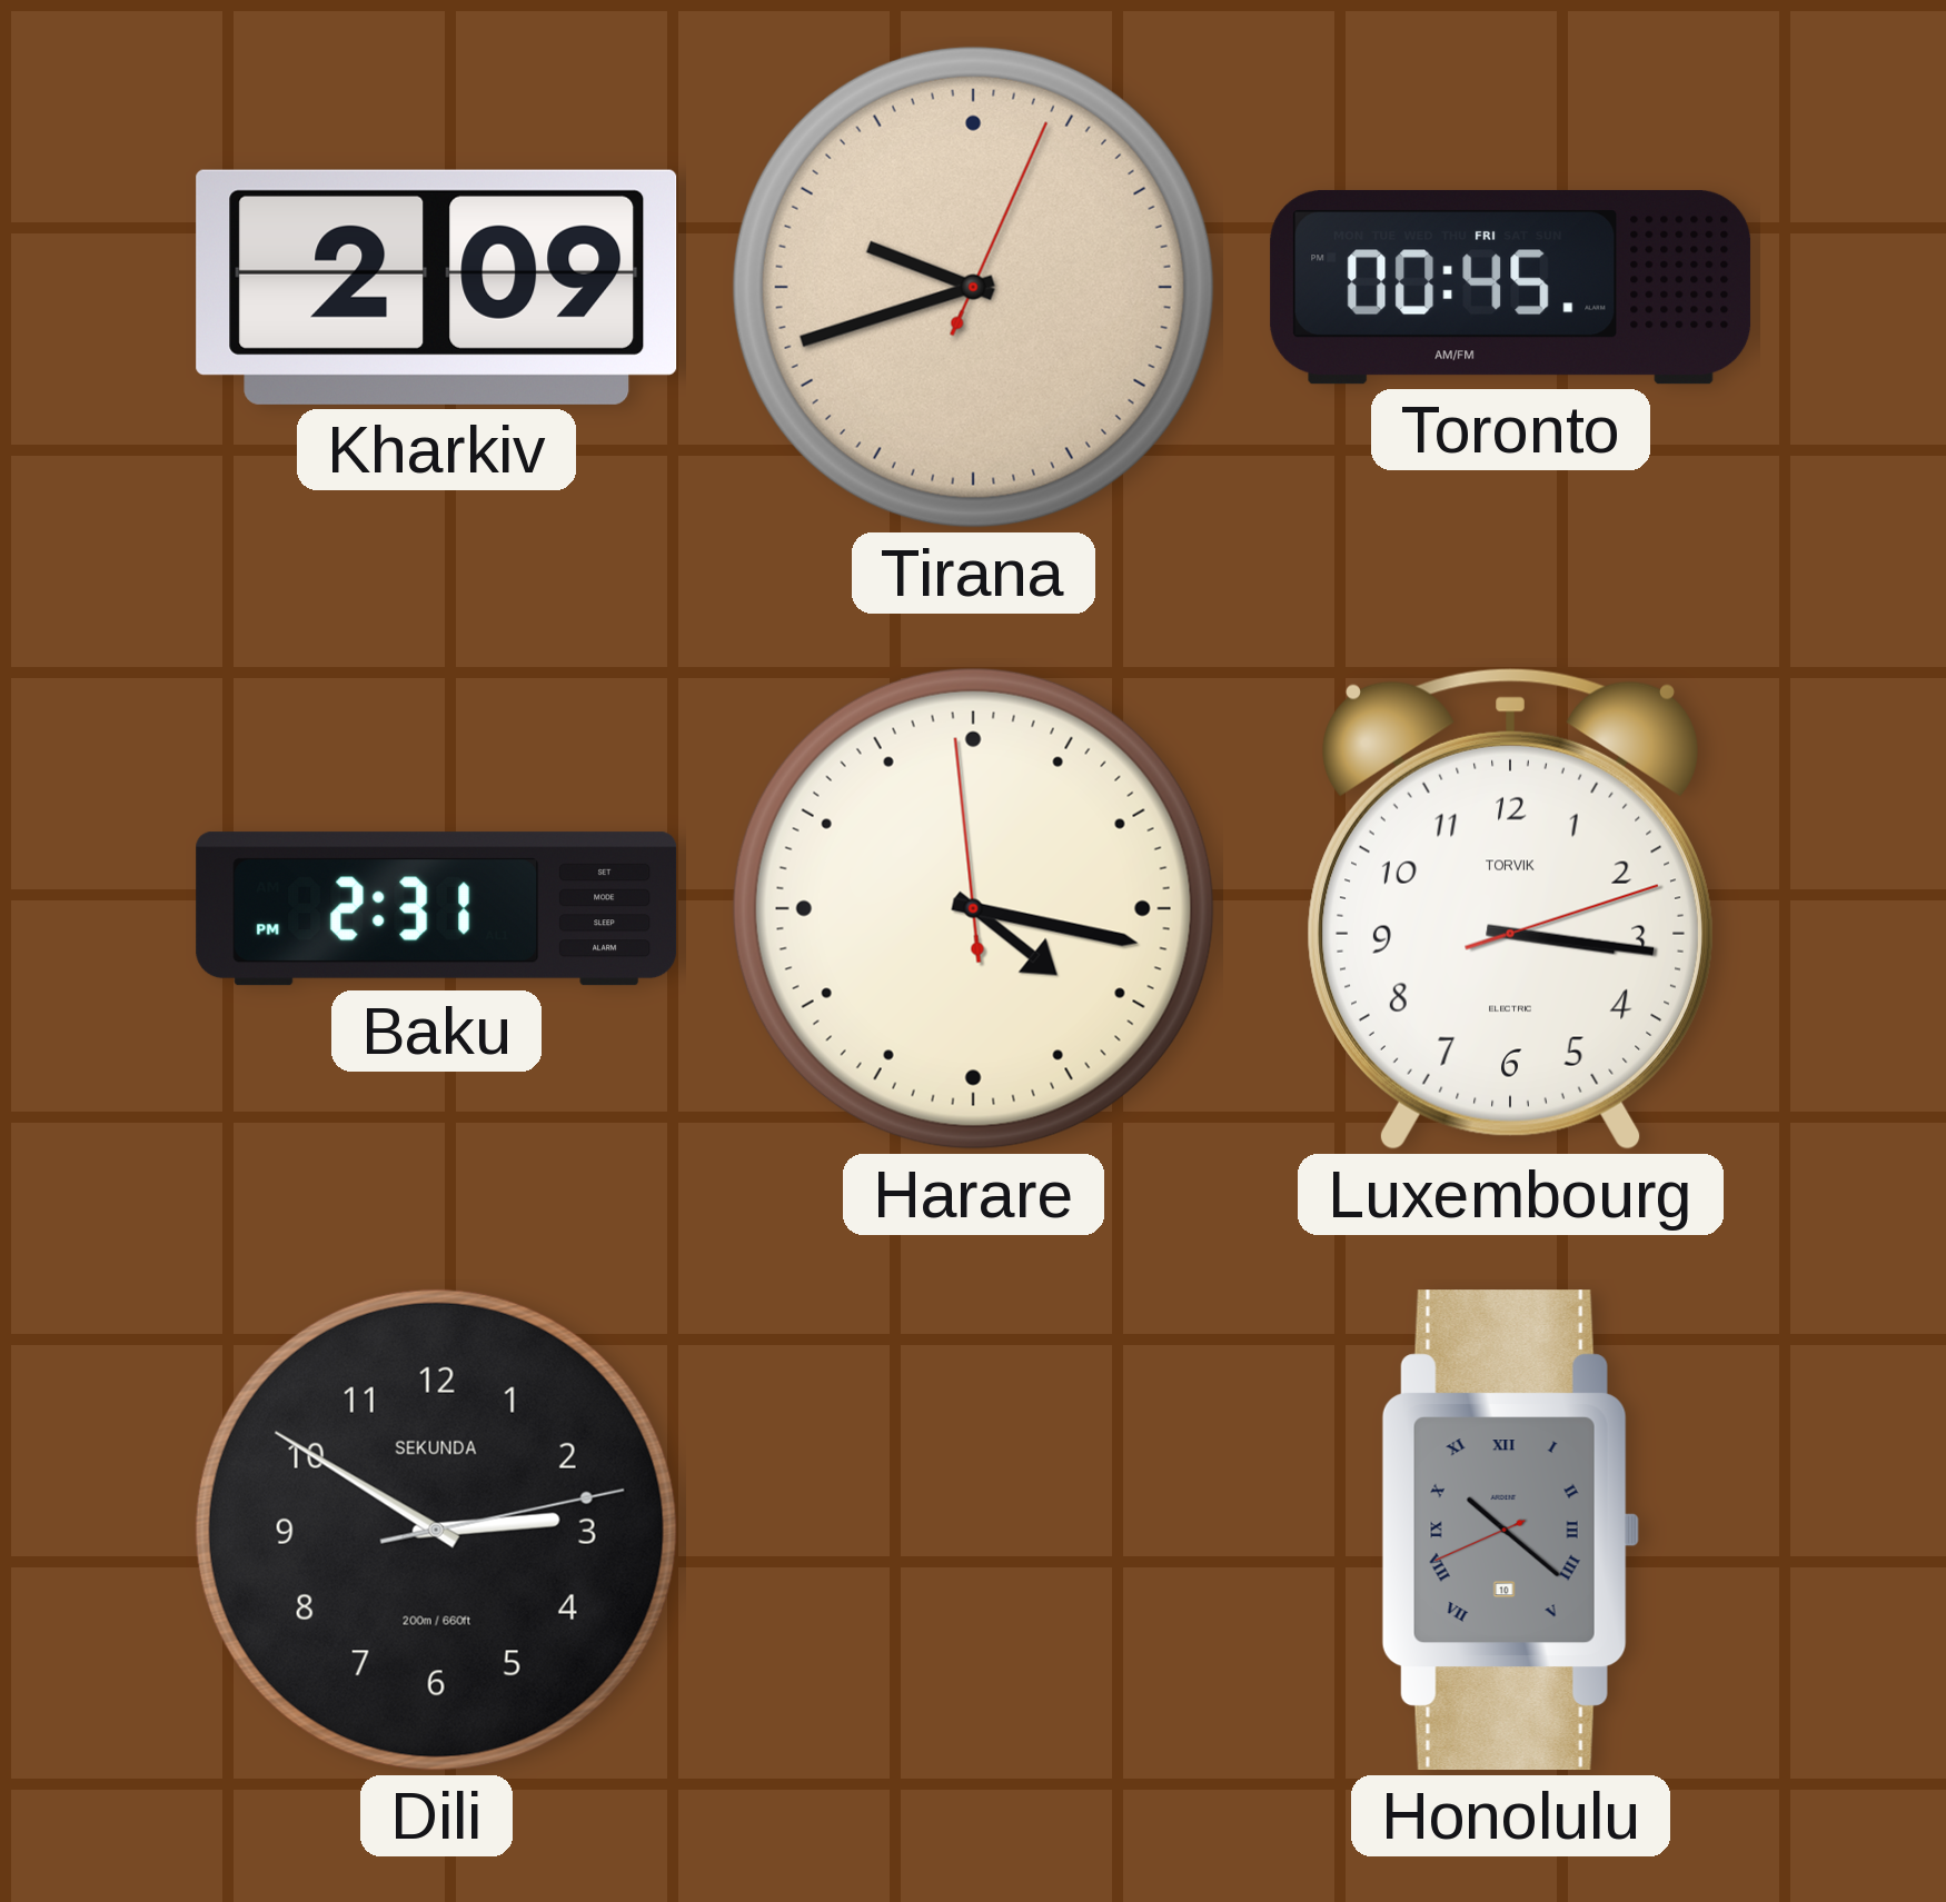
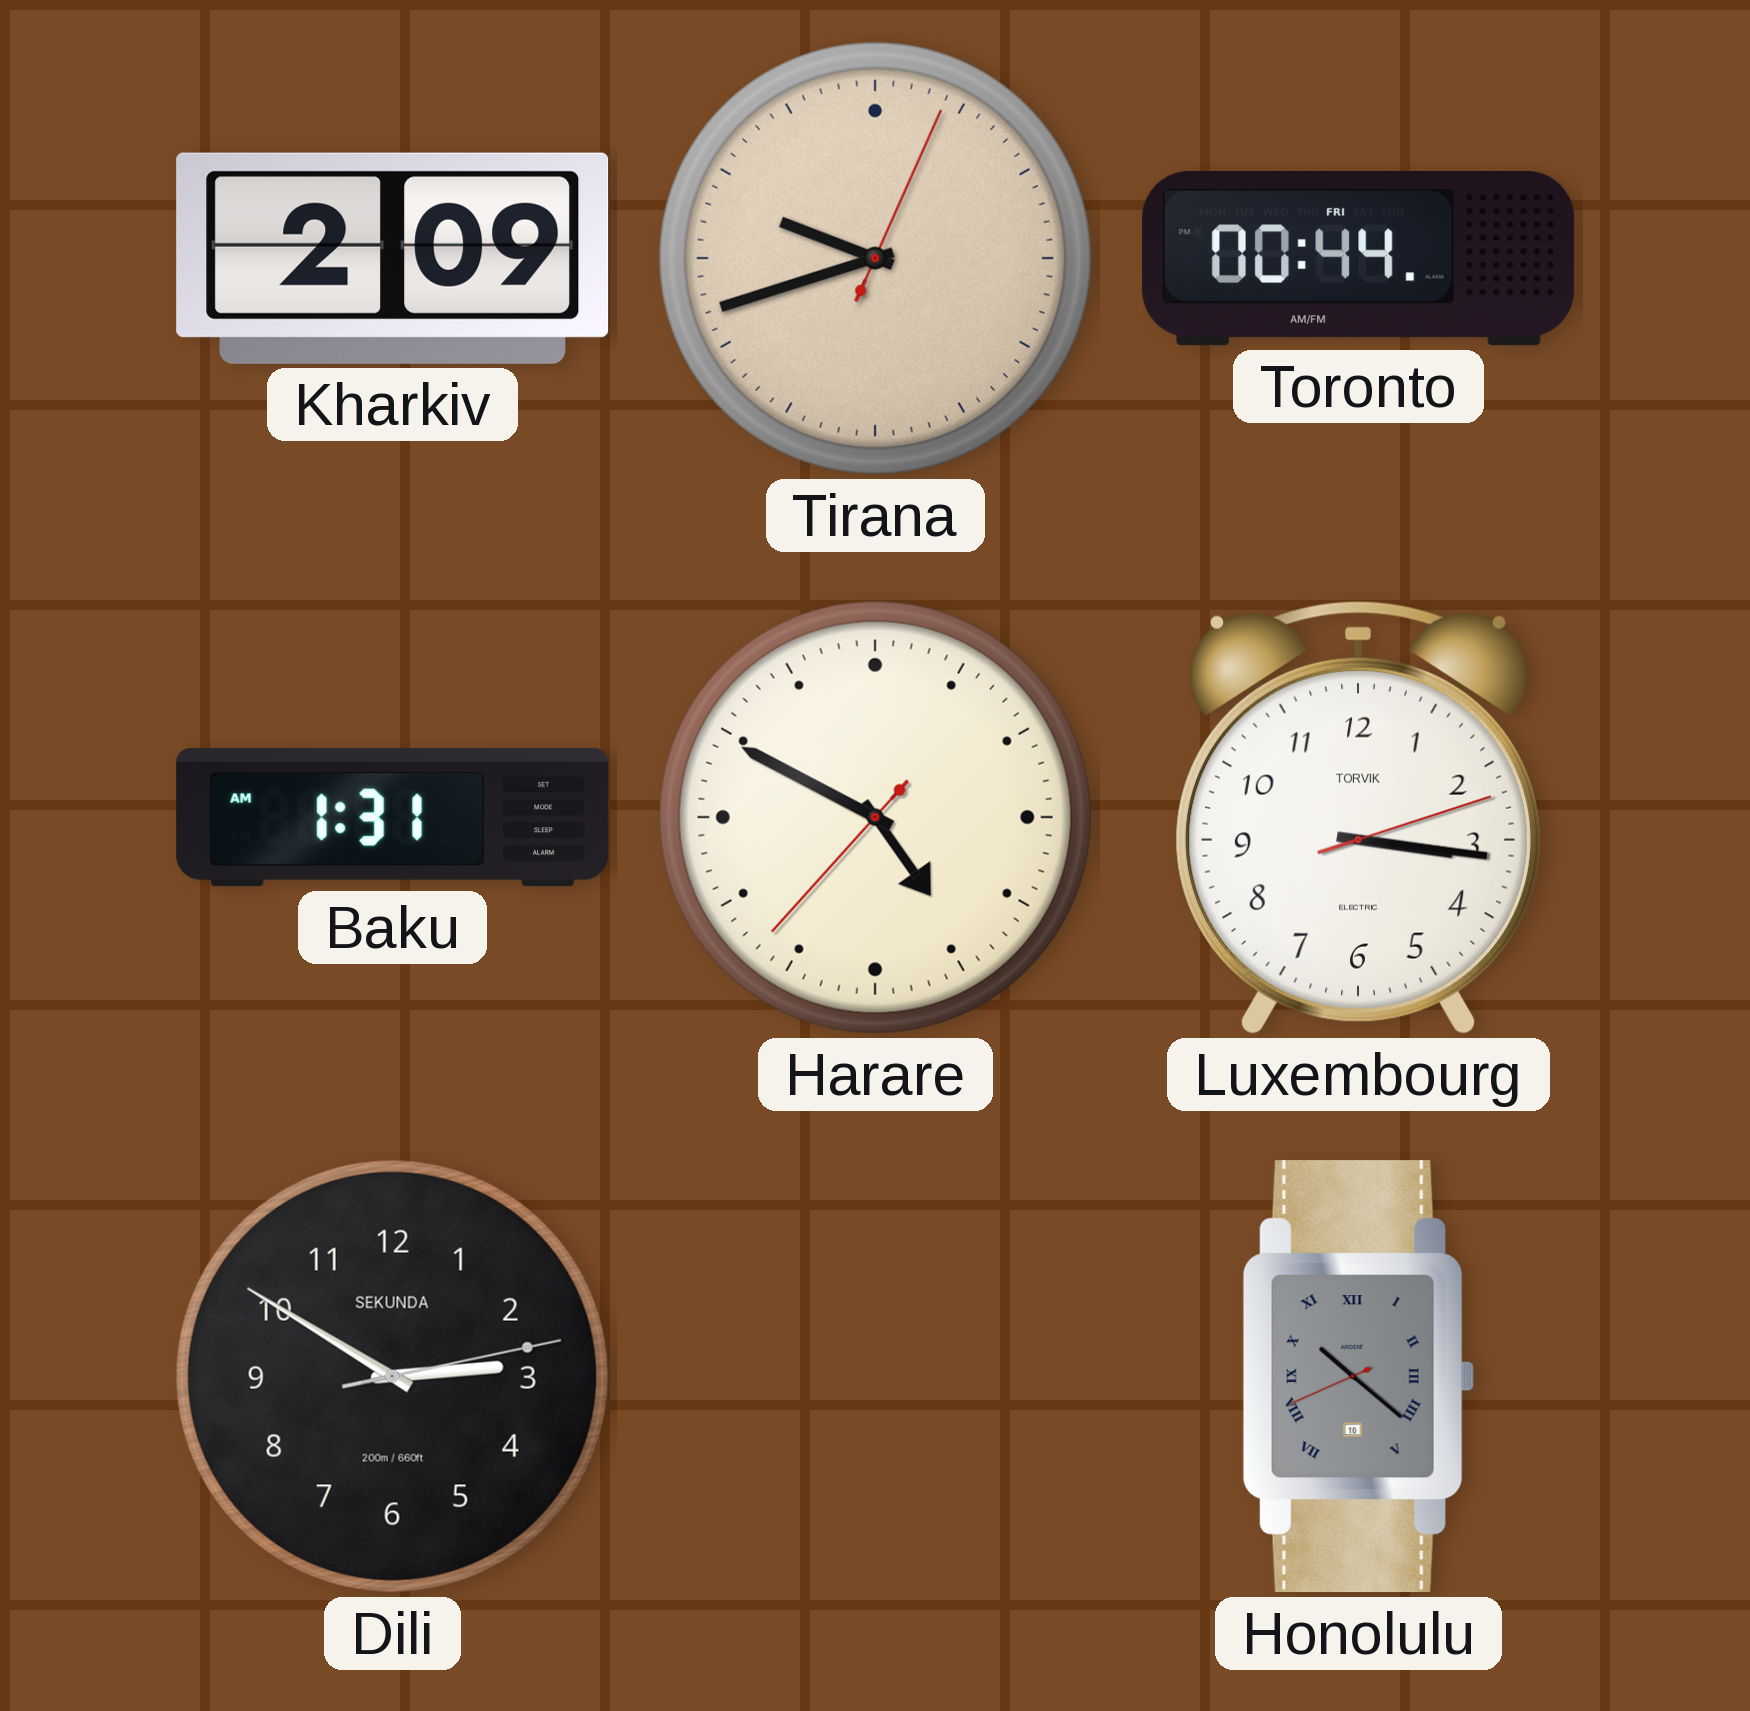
Toronto: 00:45 -> 00:44
Baku: 2:31 -> 1:31
Harare: 4:16 -> 4:49
